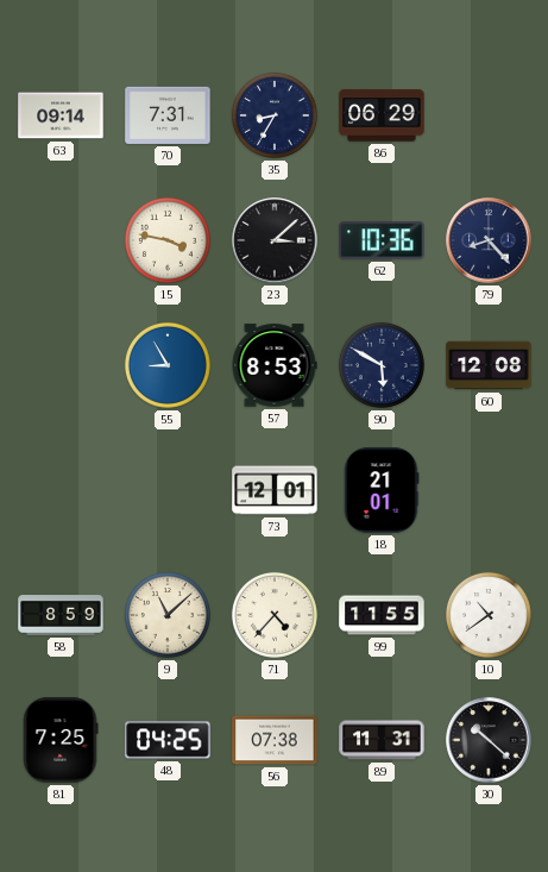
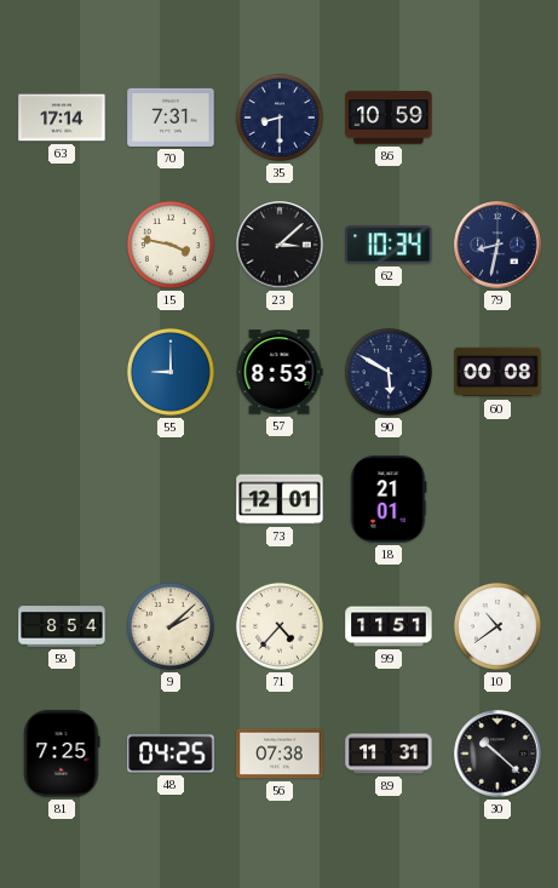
63: 09:14 -> 17:14
35: 8:35 -> 8:30
86: 06:29 -> 10:59
62: 10:36 -> 10:34
79: 8:23 -> 8:32
55: 8:55 -> 9:00
60: 12:08 -> 00:08
58: 8:59 -> 8:54
9: 11:08 -> 2:08
99: 11:55 -> 11:51
